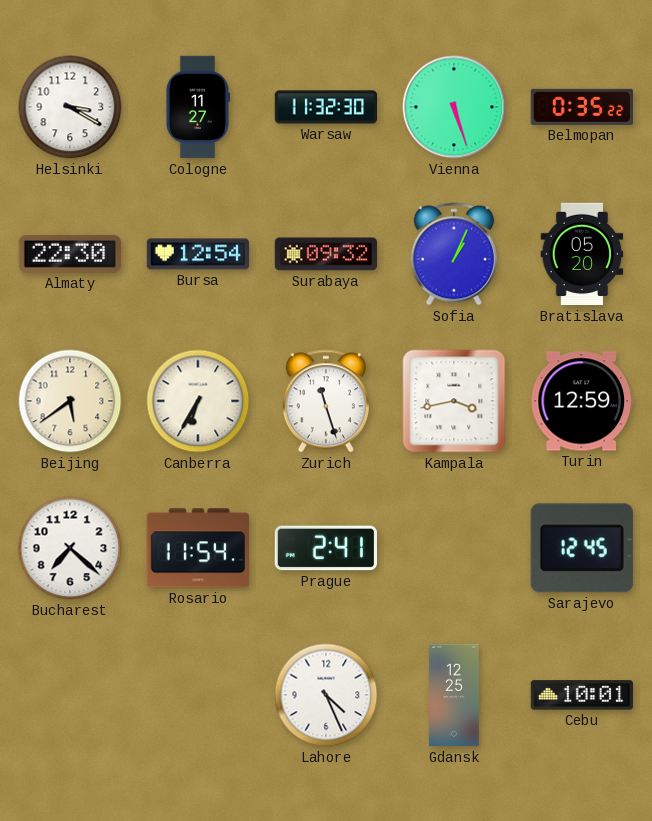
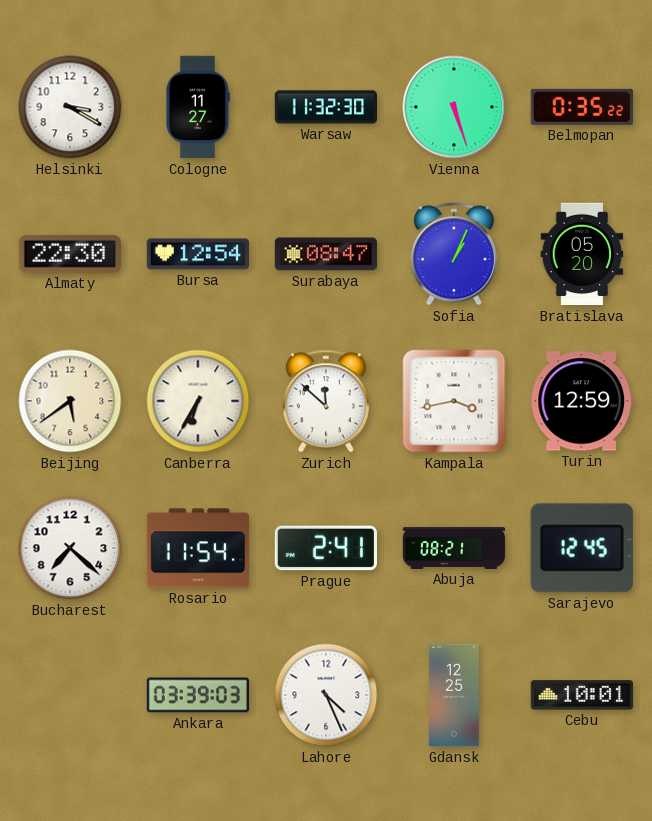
Surabaya: 09:32 -> 08:47
Zurich: 11:27 -> 11:52
Abuja: none -> 08:21
Ankara: none -> 03:39
